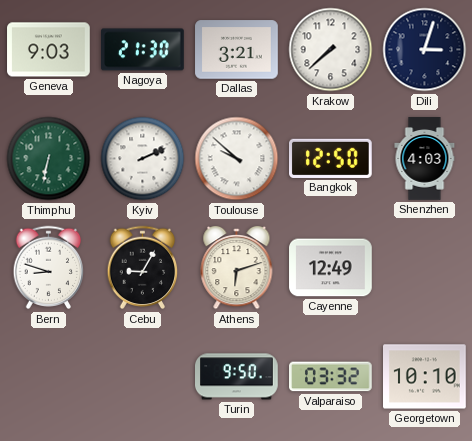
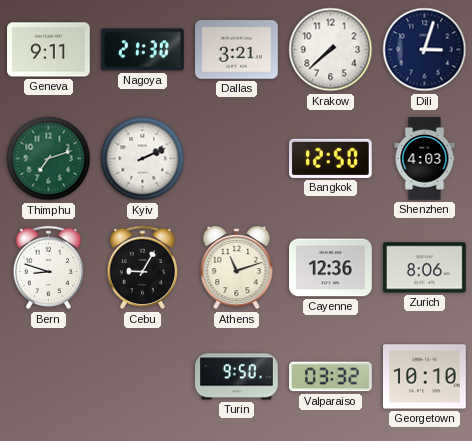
Geneva: 9:03 -> 9:11
Thimphu: 6:32 -> 7:12
Toulouse: 9:52 -> none
Athens: 6:12 -> 11:12
Cayenne: 12:49 -> 12:36
Zurich: none -> 8:06
